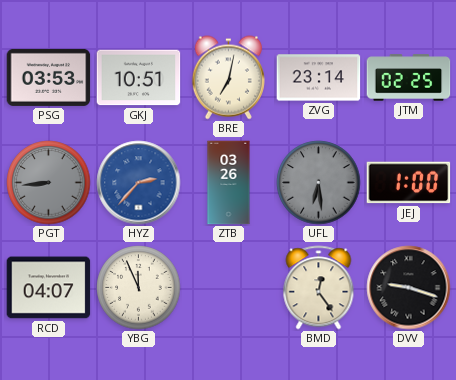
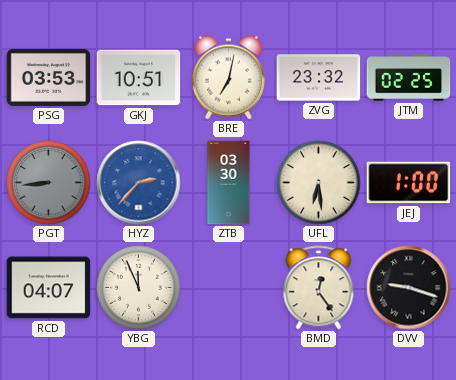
ZVG: 23:14 -> 23:32
ZTB: 03:26 -> 03:30
UFL dial: grey -> cream
